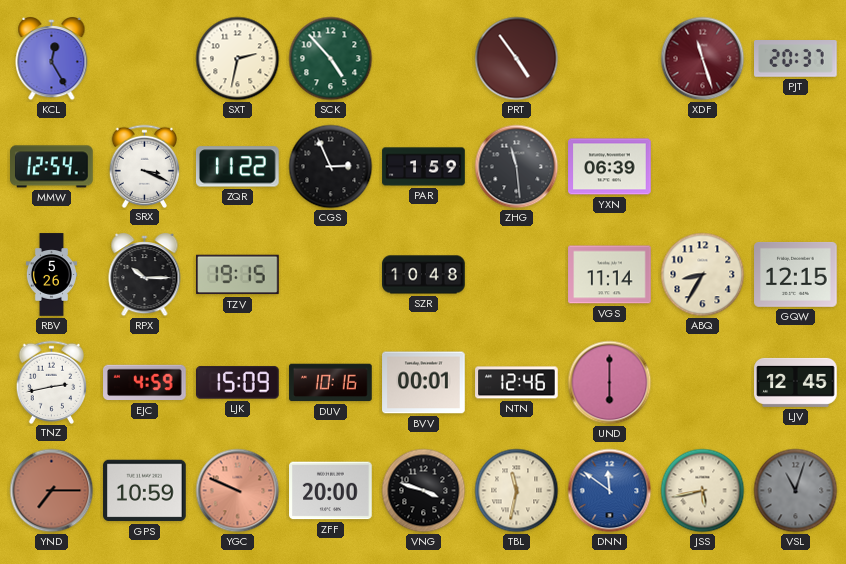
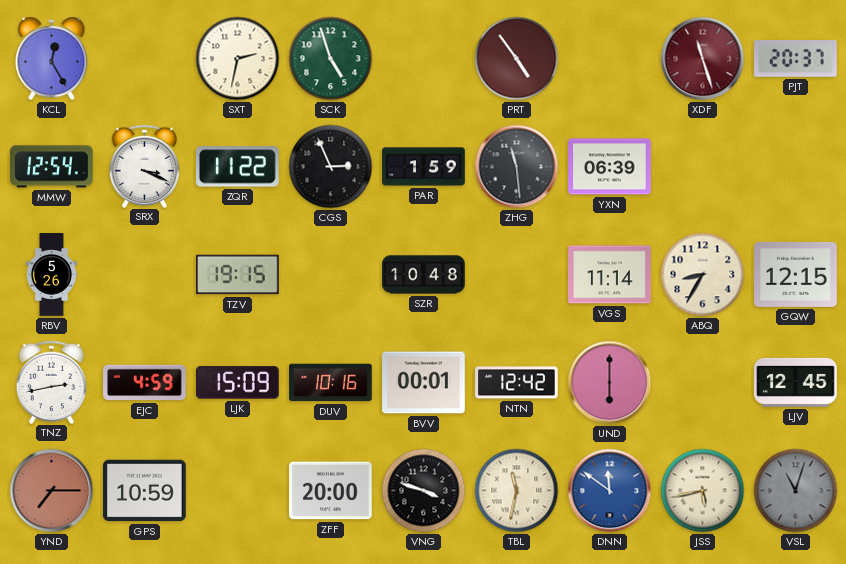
SCK: 4:53 -> 4:57
RPX: 10:15 -> none
NTN: 12:46 -> 12:42
YGC: 9:49 -> none
